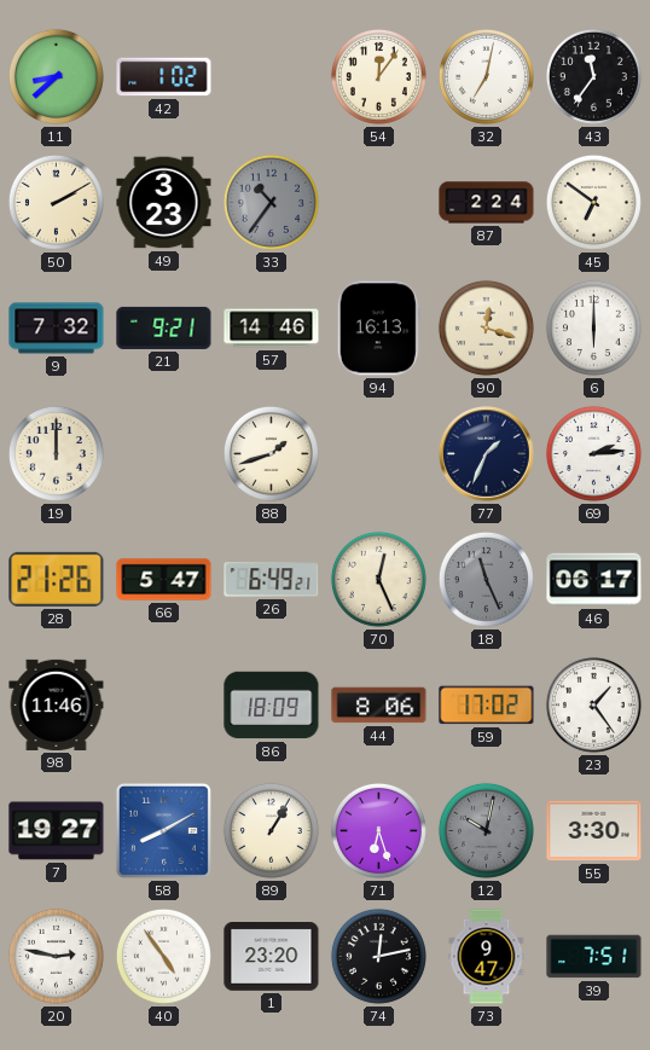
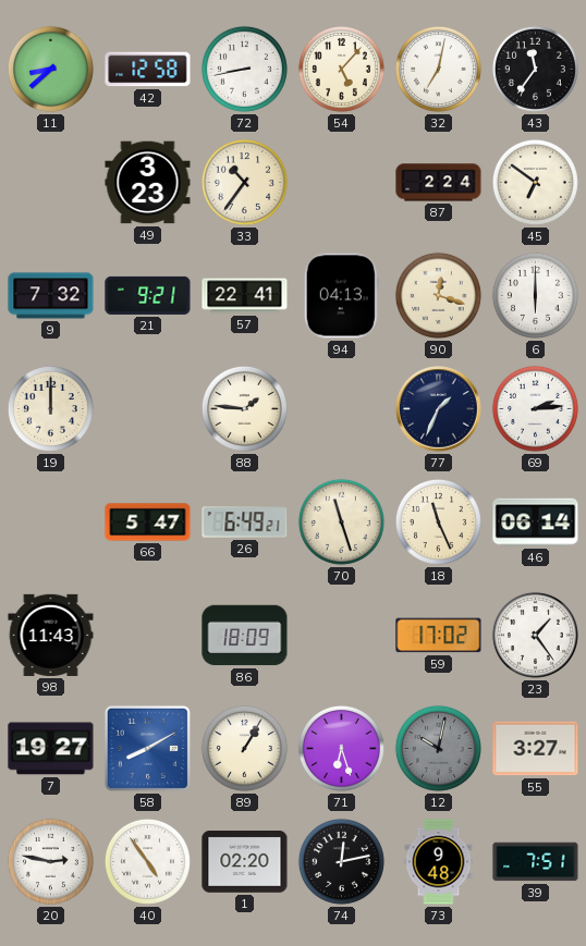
42: 1:02 -> 12:58
72: none -> 8:43
54: 12:06 -> 5:07
50: 2:10 -> none
33 dial: grey -> cream
57: 14:46 -> 22:41
94: 16:13 -> 04:13
88: 1:42 -> 1:46
28: 21:26 -> none
70: 12:26 -> 11:27
18 dial: grey -> cream
46: 06:17 -> 06:14
98: 11:46 -> 11:43
44: 8:06 -> none
55: 3:30 -> 3:27
1: 23:20 -> 02:20
73: 9:47 -> 9:48
